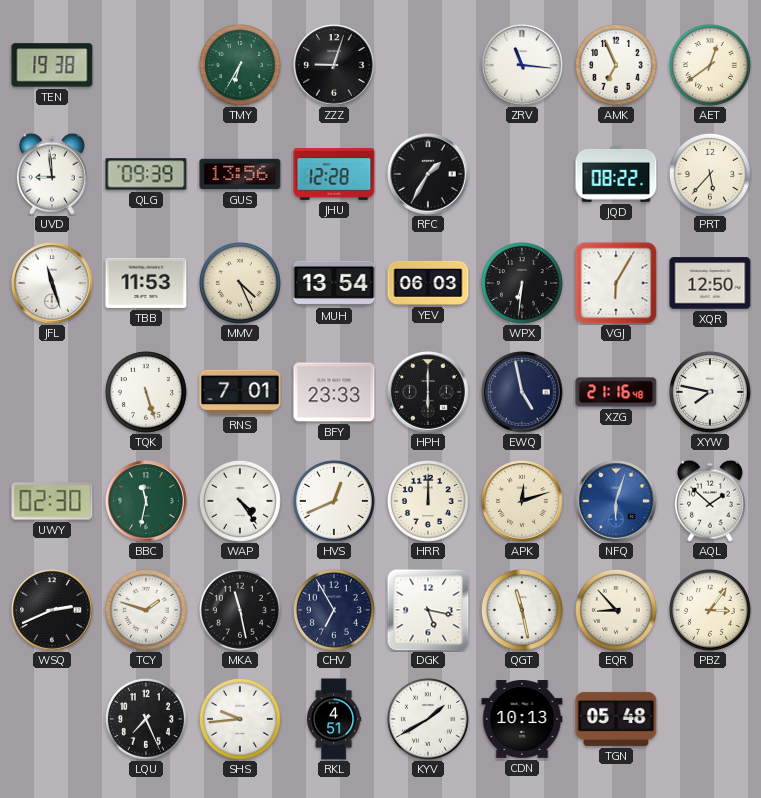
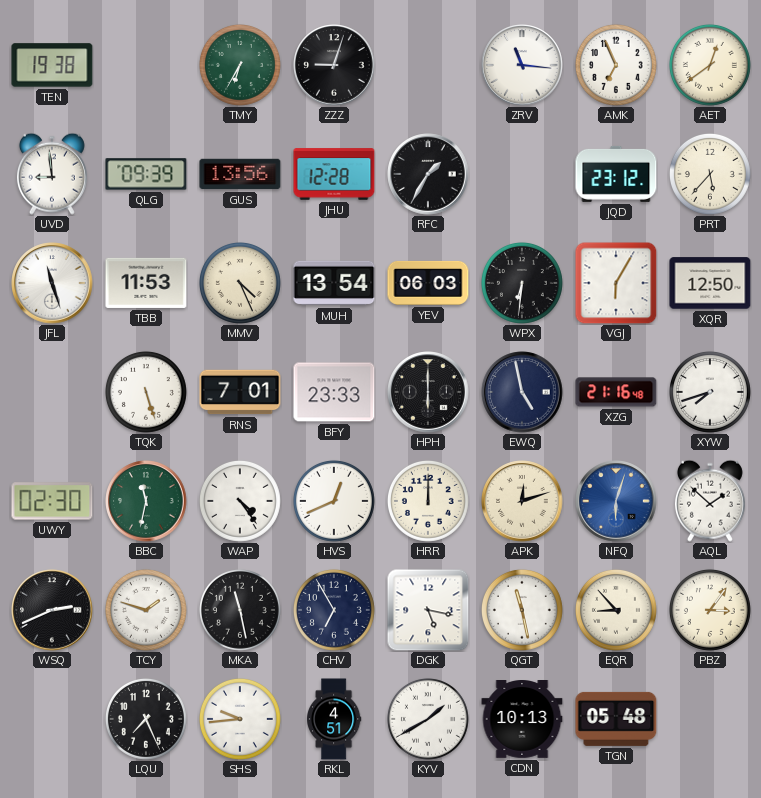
JQD: 08:22 -> 23:12
XYW: 7:47 -> 7:42
